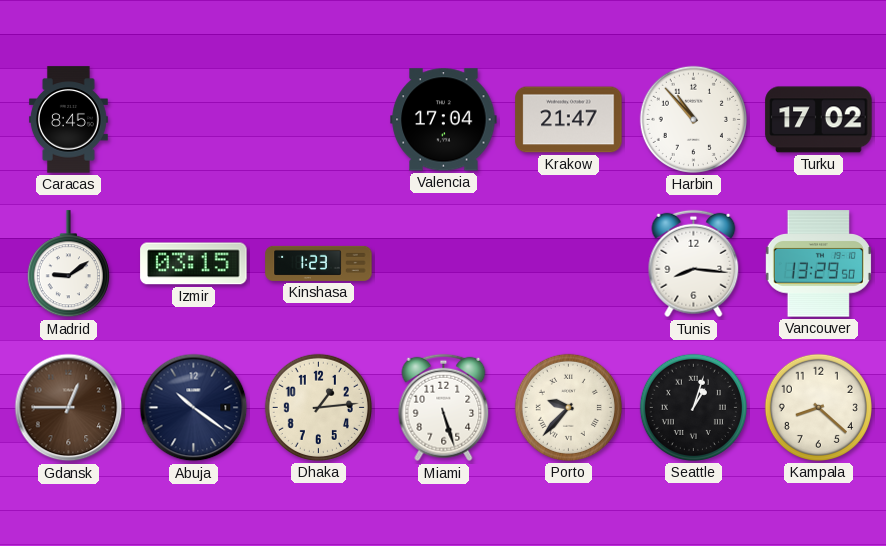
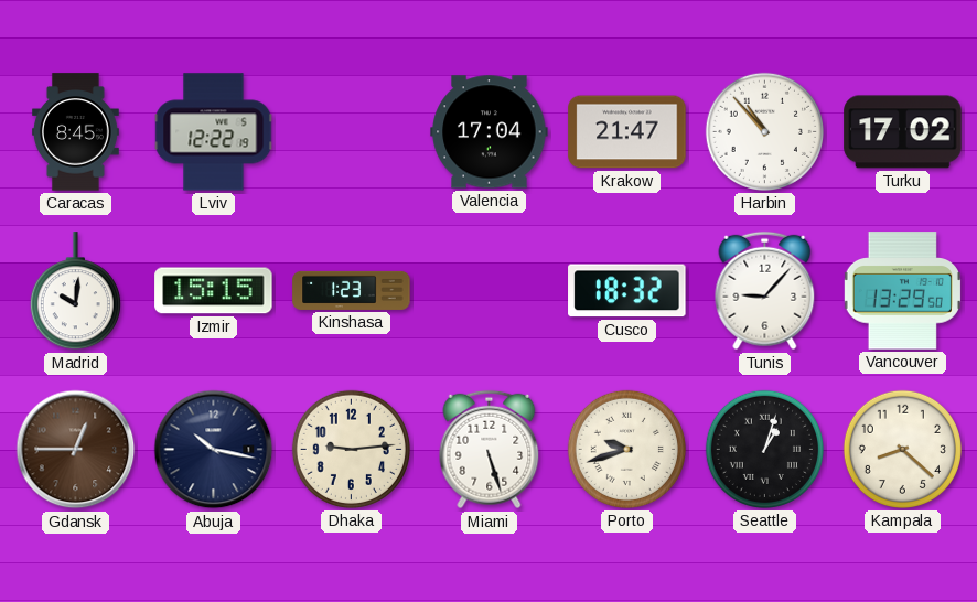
Lviv: none -> 12:22
Madrid: 9:09 -> 10:01
Izmir: 03:15 -> 15:15
Cusco: none -> 18:32
Tunis: 8:16 -> 9:07
Abuja: 10:21 -> 10:17
Dhaka: 1:14 -> 9:14
Porto: 9:37 -> 9:42
